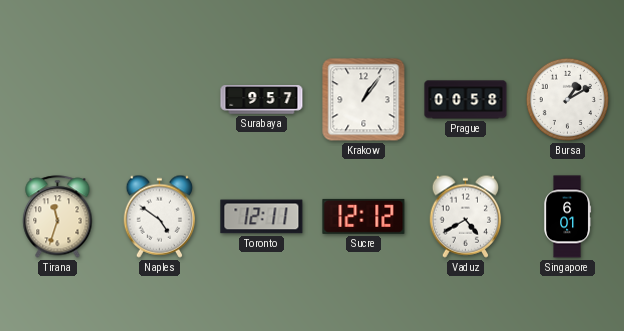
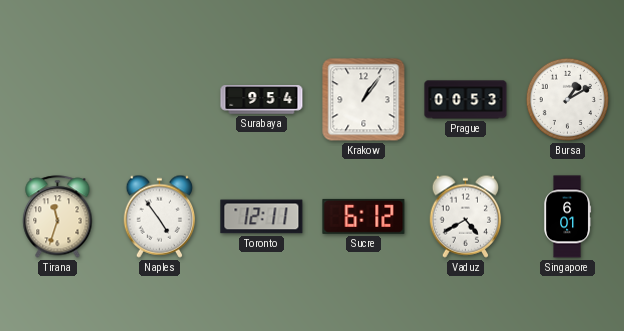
Surabaya: 9:57 -> 9:54
Prague: 00:58 -> 00:53
Naples: 4:51 -> 4:54
Sucre: 12:12 -> 6:12
